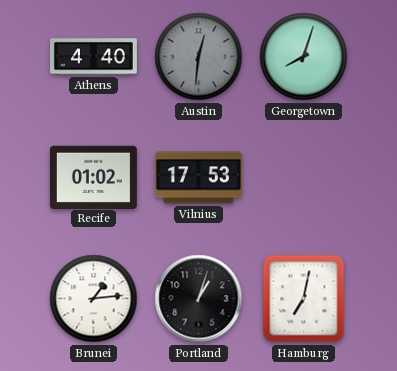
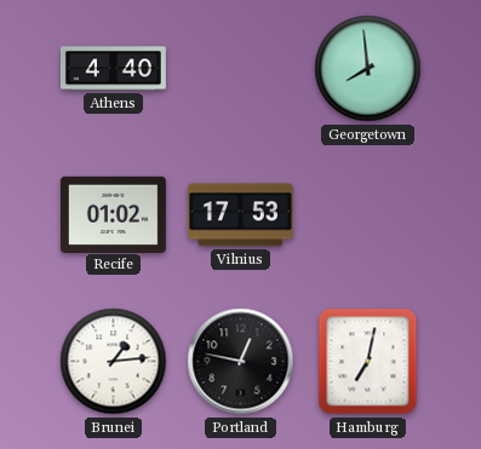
Austin: 12:31 -> none
Georgetown: 8:03 -> 7:59
Portland: 1:03 -> 12:47
